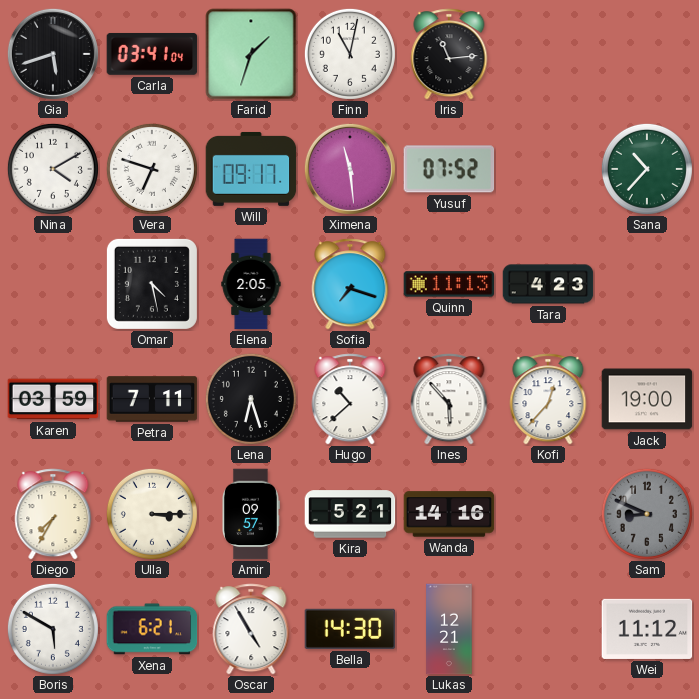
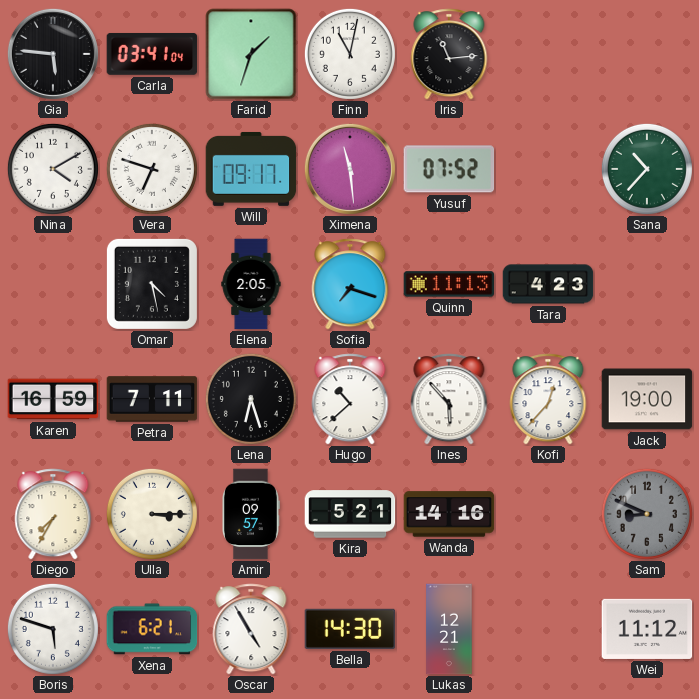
Gia: 5:42 -> 5:46
Karen: 03:59 -> 16:59
Boris: 5:50 -> 5:48
